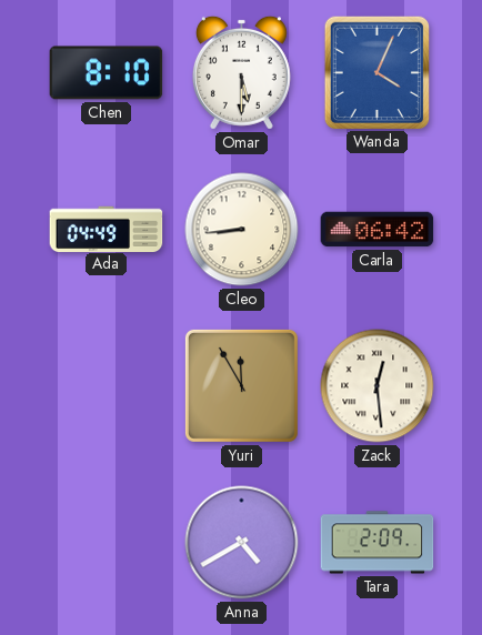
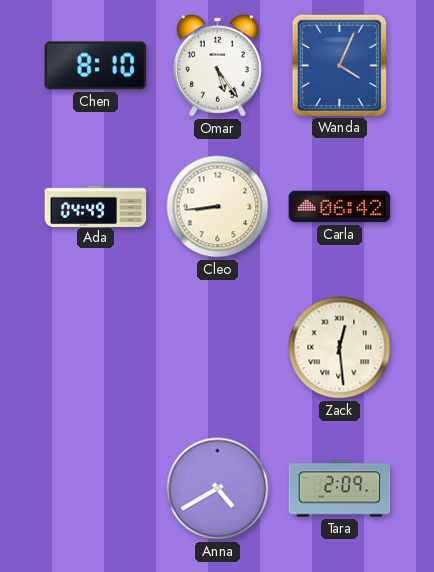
Omar: 5:30 -> 5:24
Yuri: 11:55 -> none
